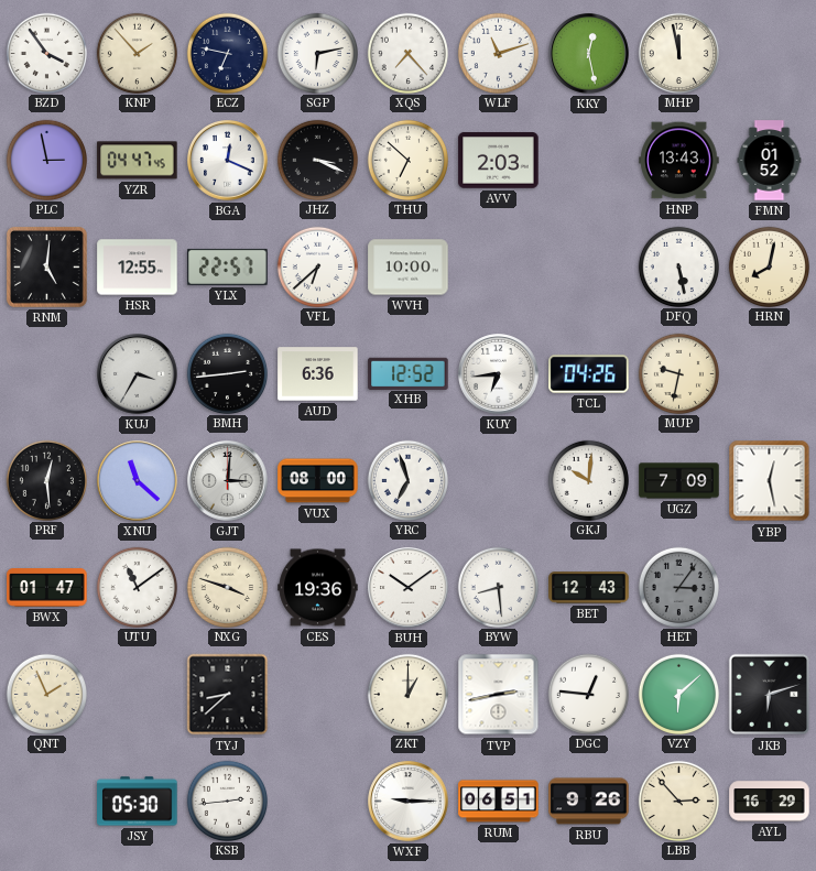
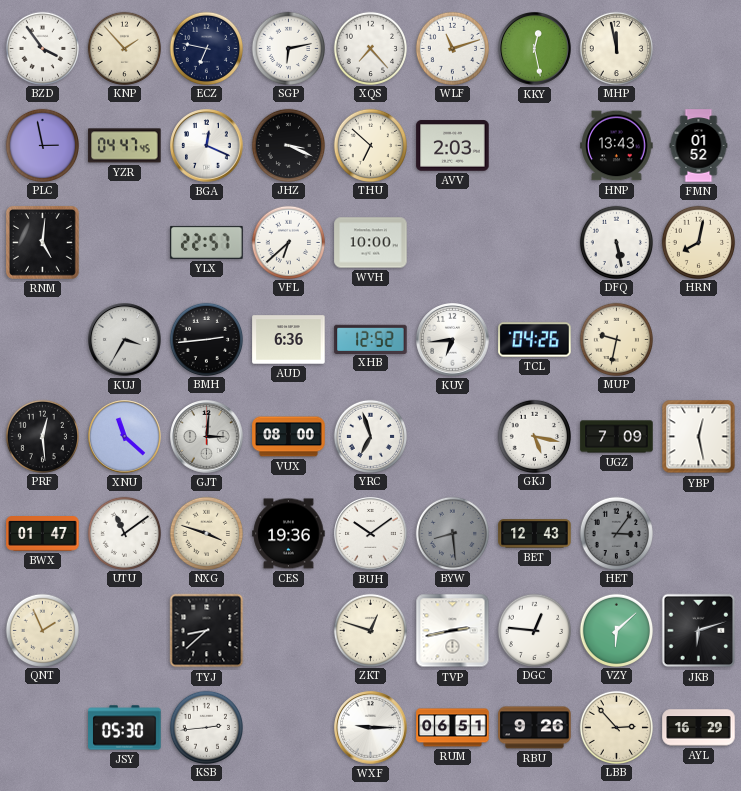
HSR: 12:55 -> none
GKJ: 10:01 -> 5:17
BYW dial: white -> grey
ZKT: 1:00 -> 12:48
